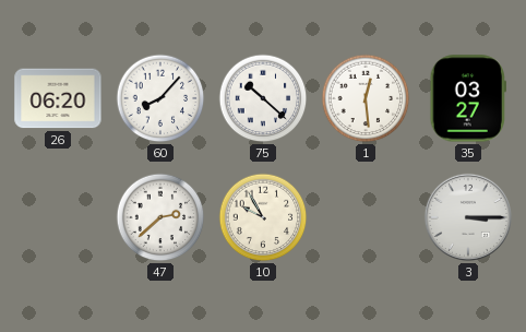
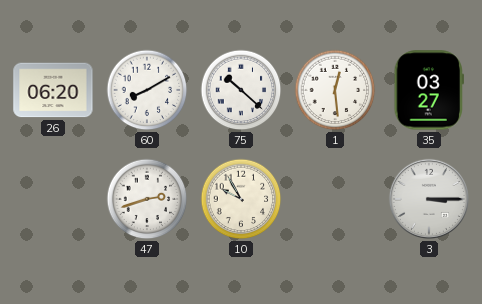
60: 8:07 -> 8:10
47: 2:38 -> 2:42
